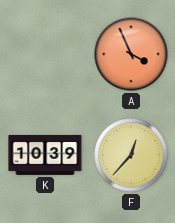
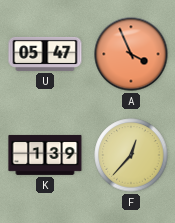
U: none -> 05:47
K: 10:39 -> 1:39
